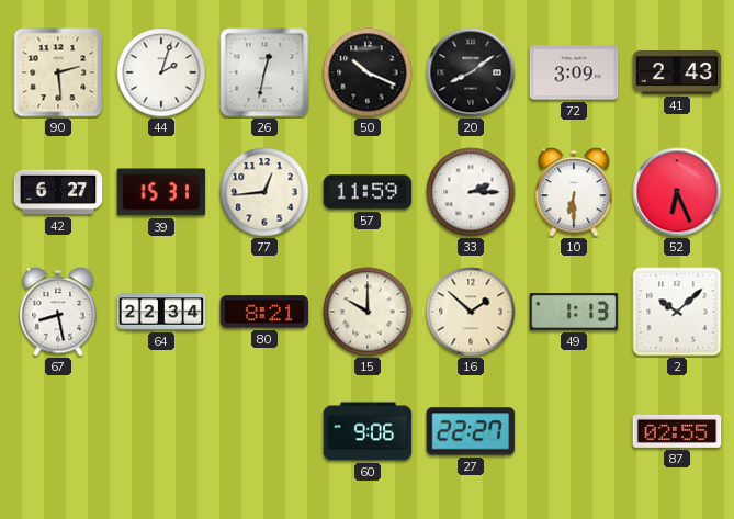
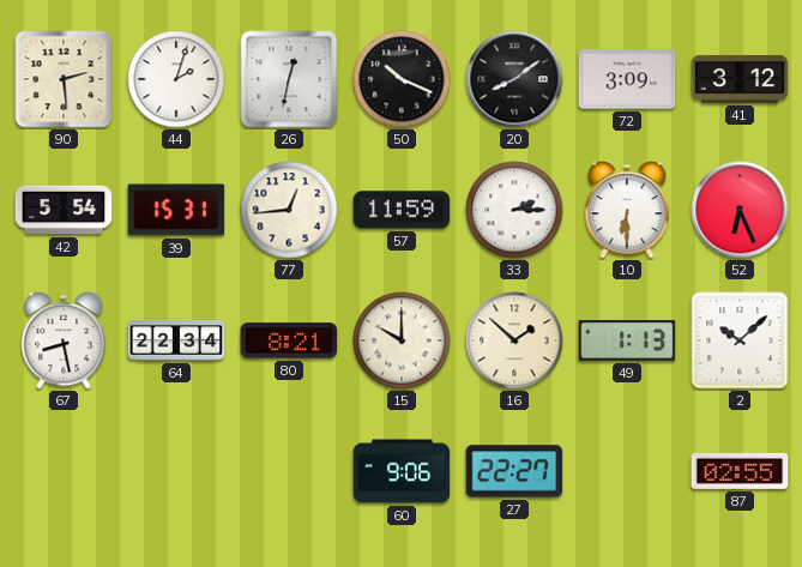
41: 2:43 -> 3:12
42: 6:27 -> 5:54
